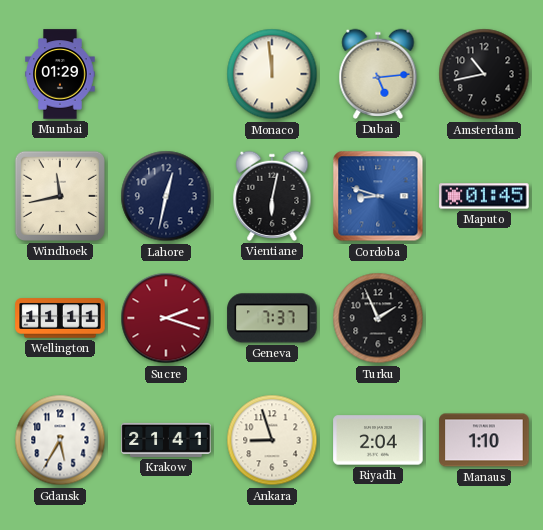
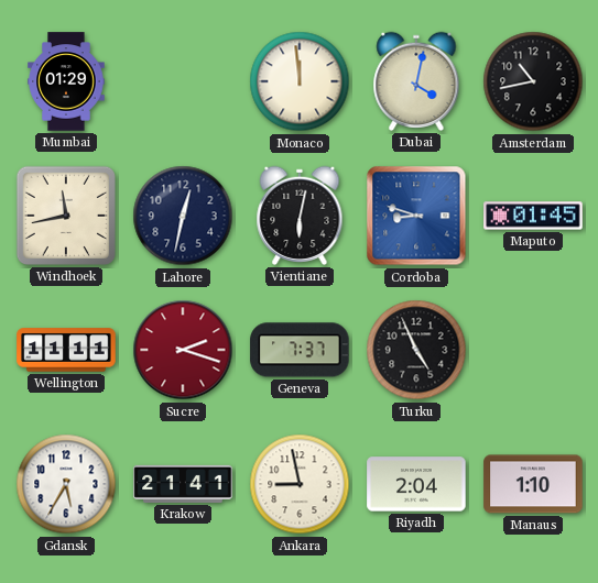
Dubai: 5:14 -> 4:02
Turku: 1:56 -> 4:56
Ankara: 8:57 -> 8:58
